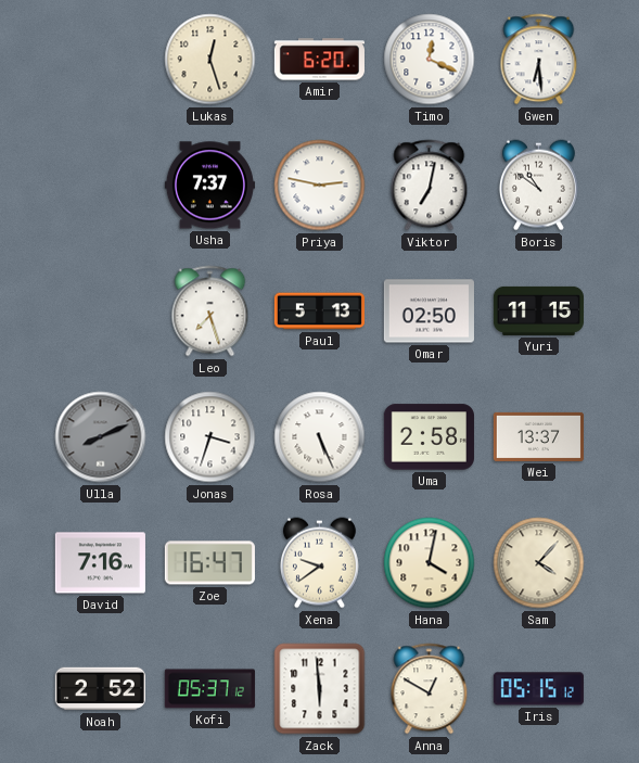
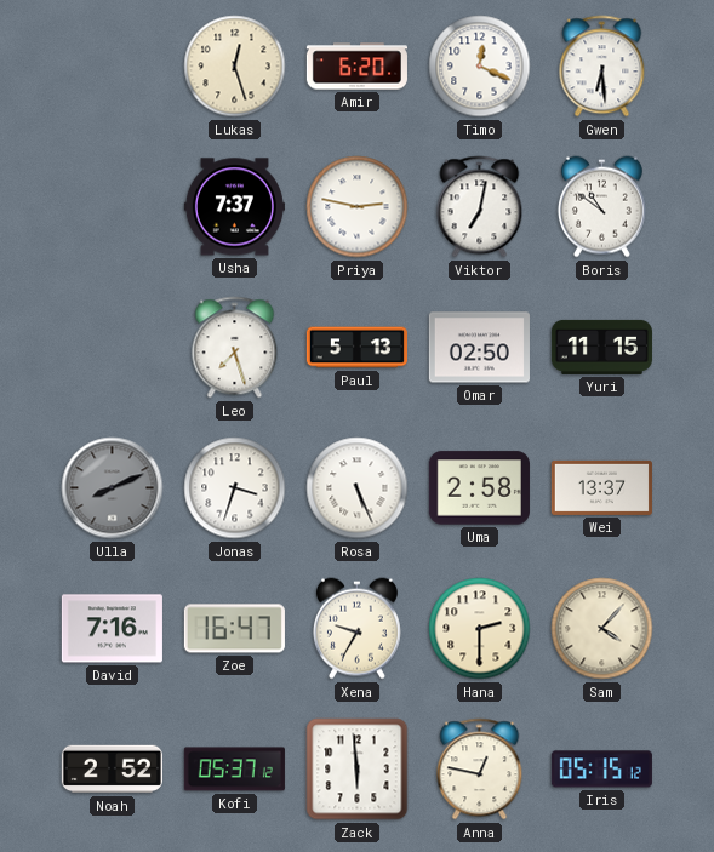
Xena: 9:39 -> 9:35
Hana: 4:02 -> 2:30
Anna: 12:50 -> 12:47
